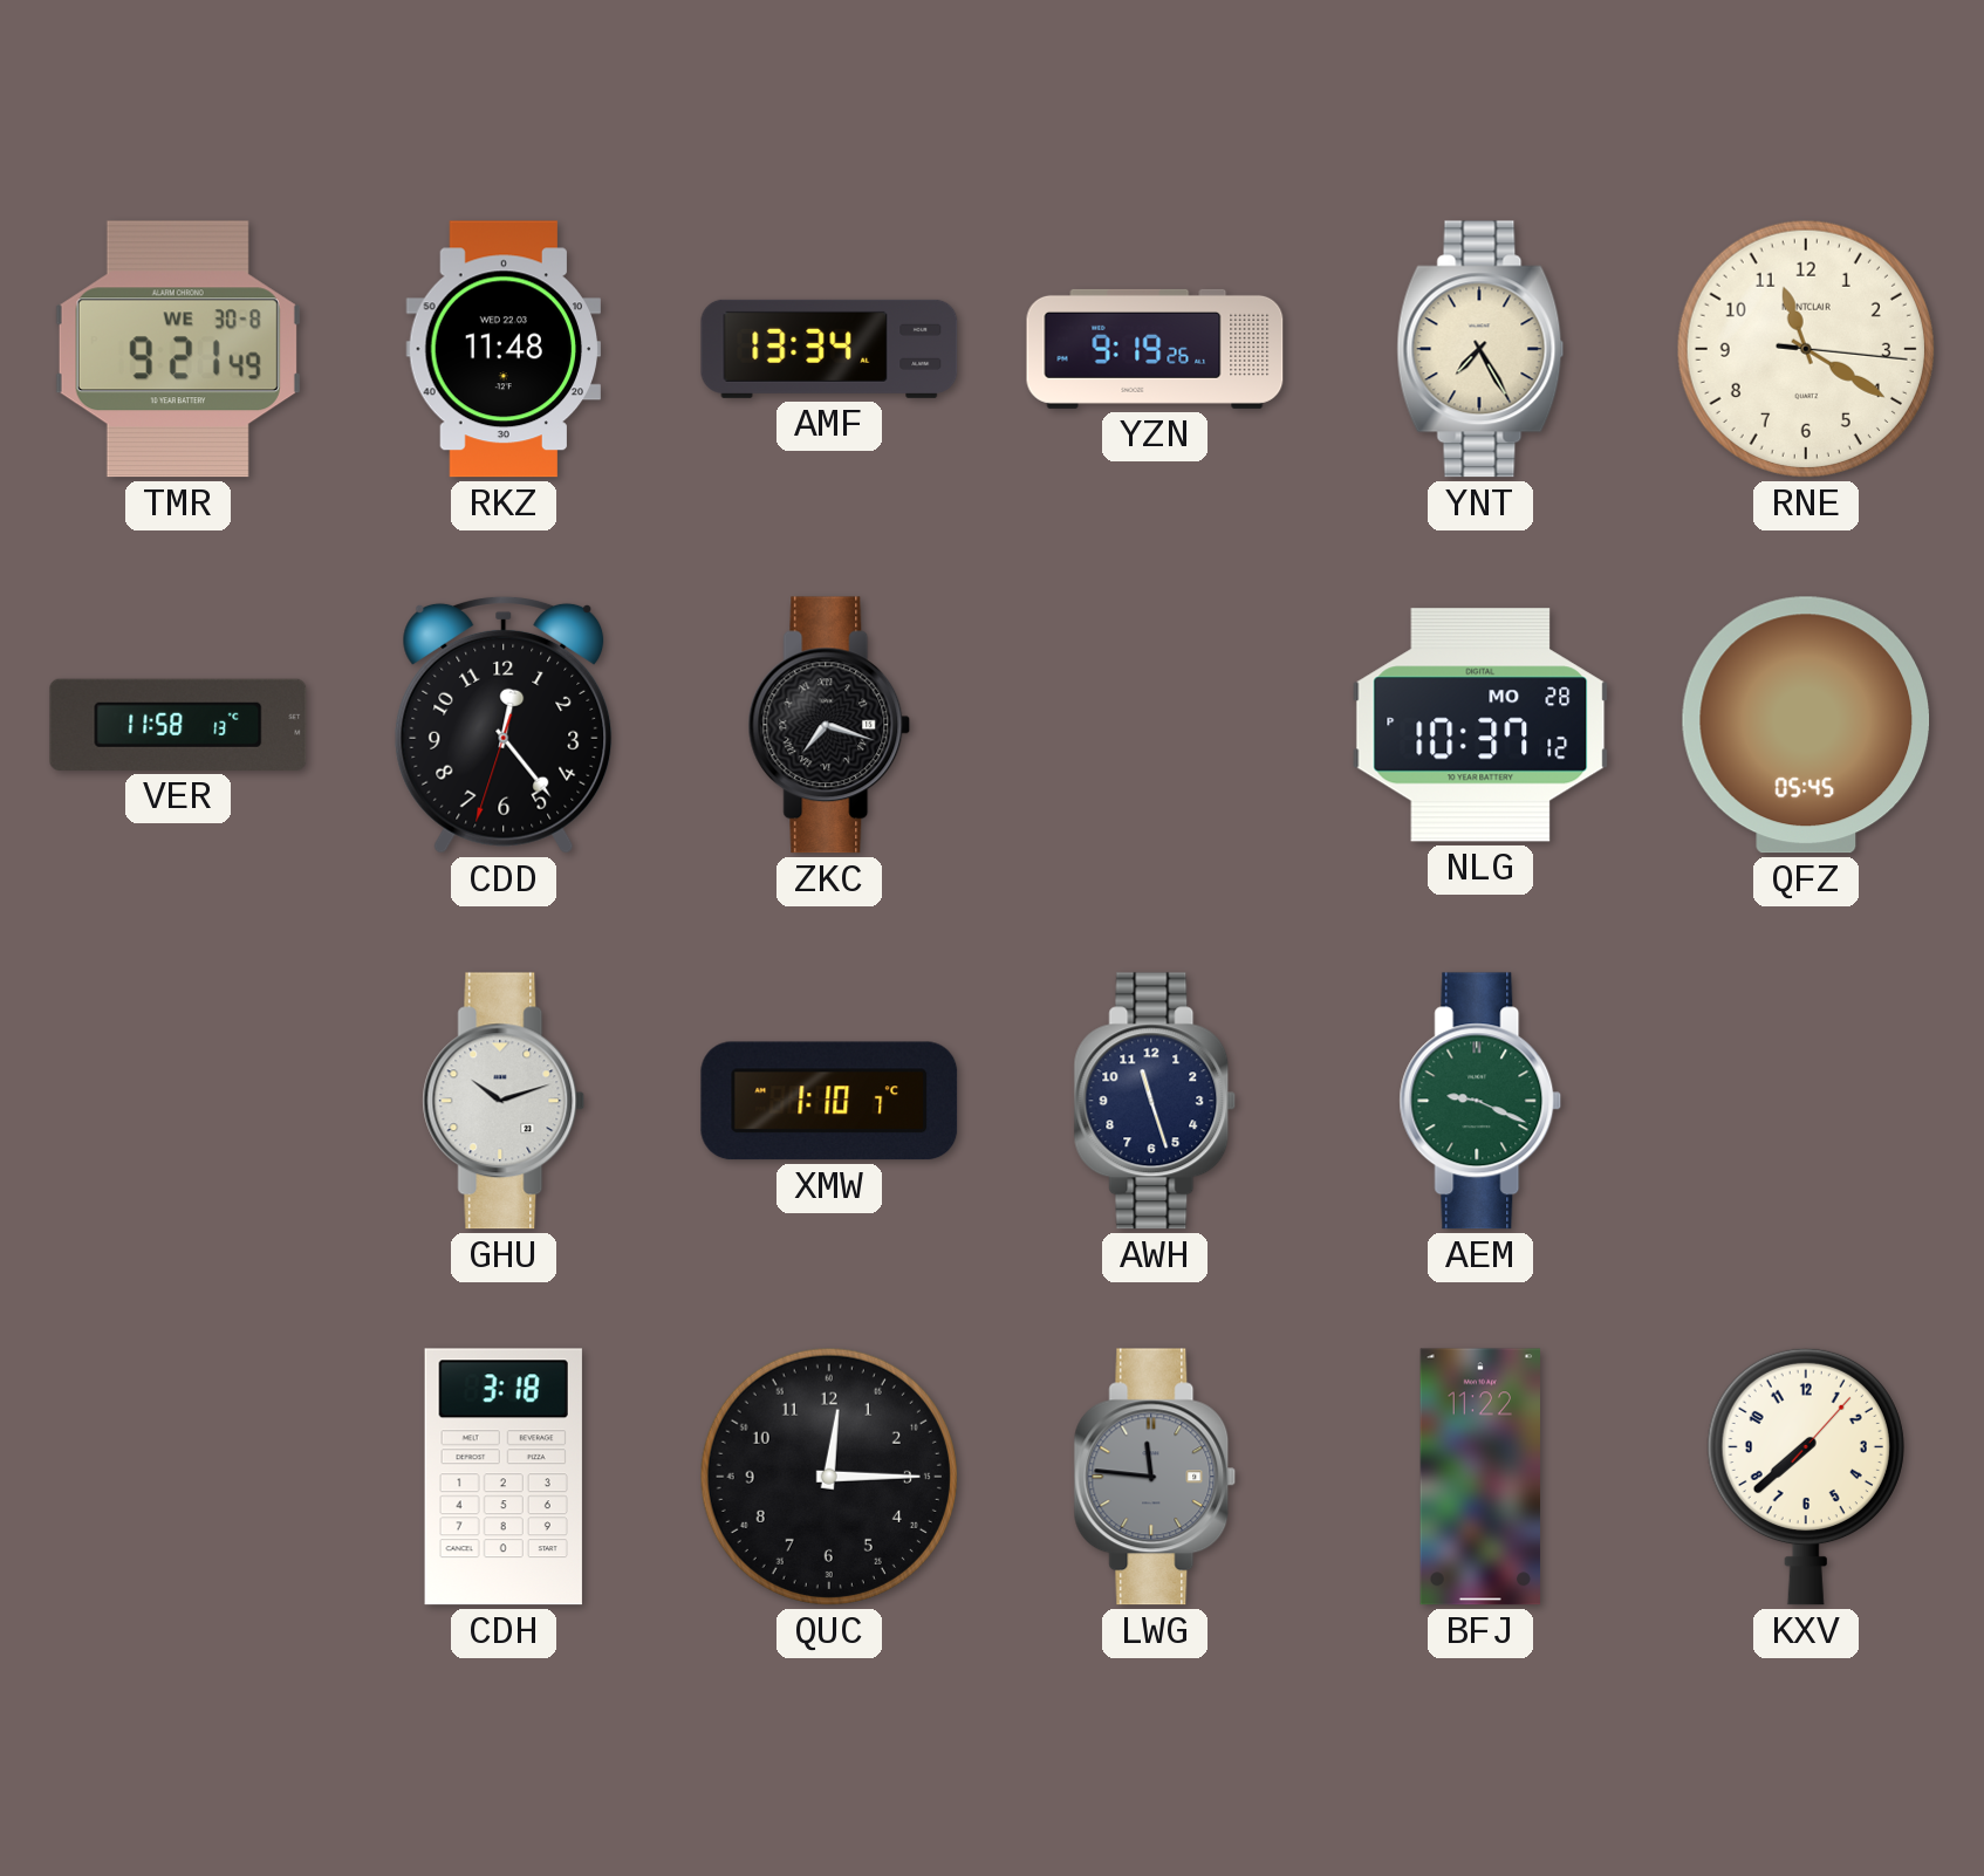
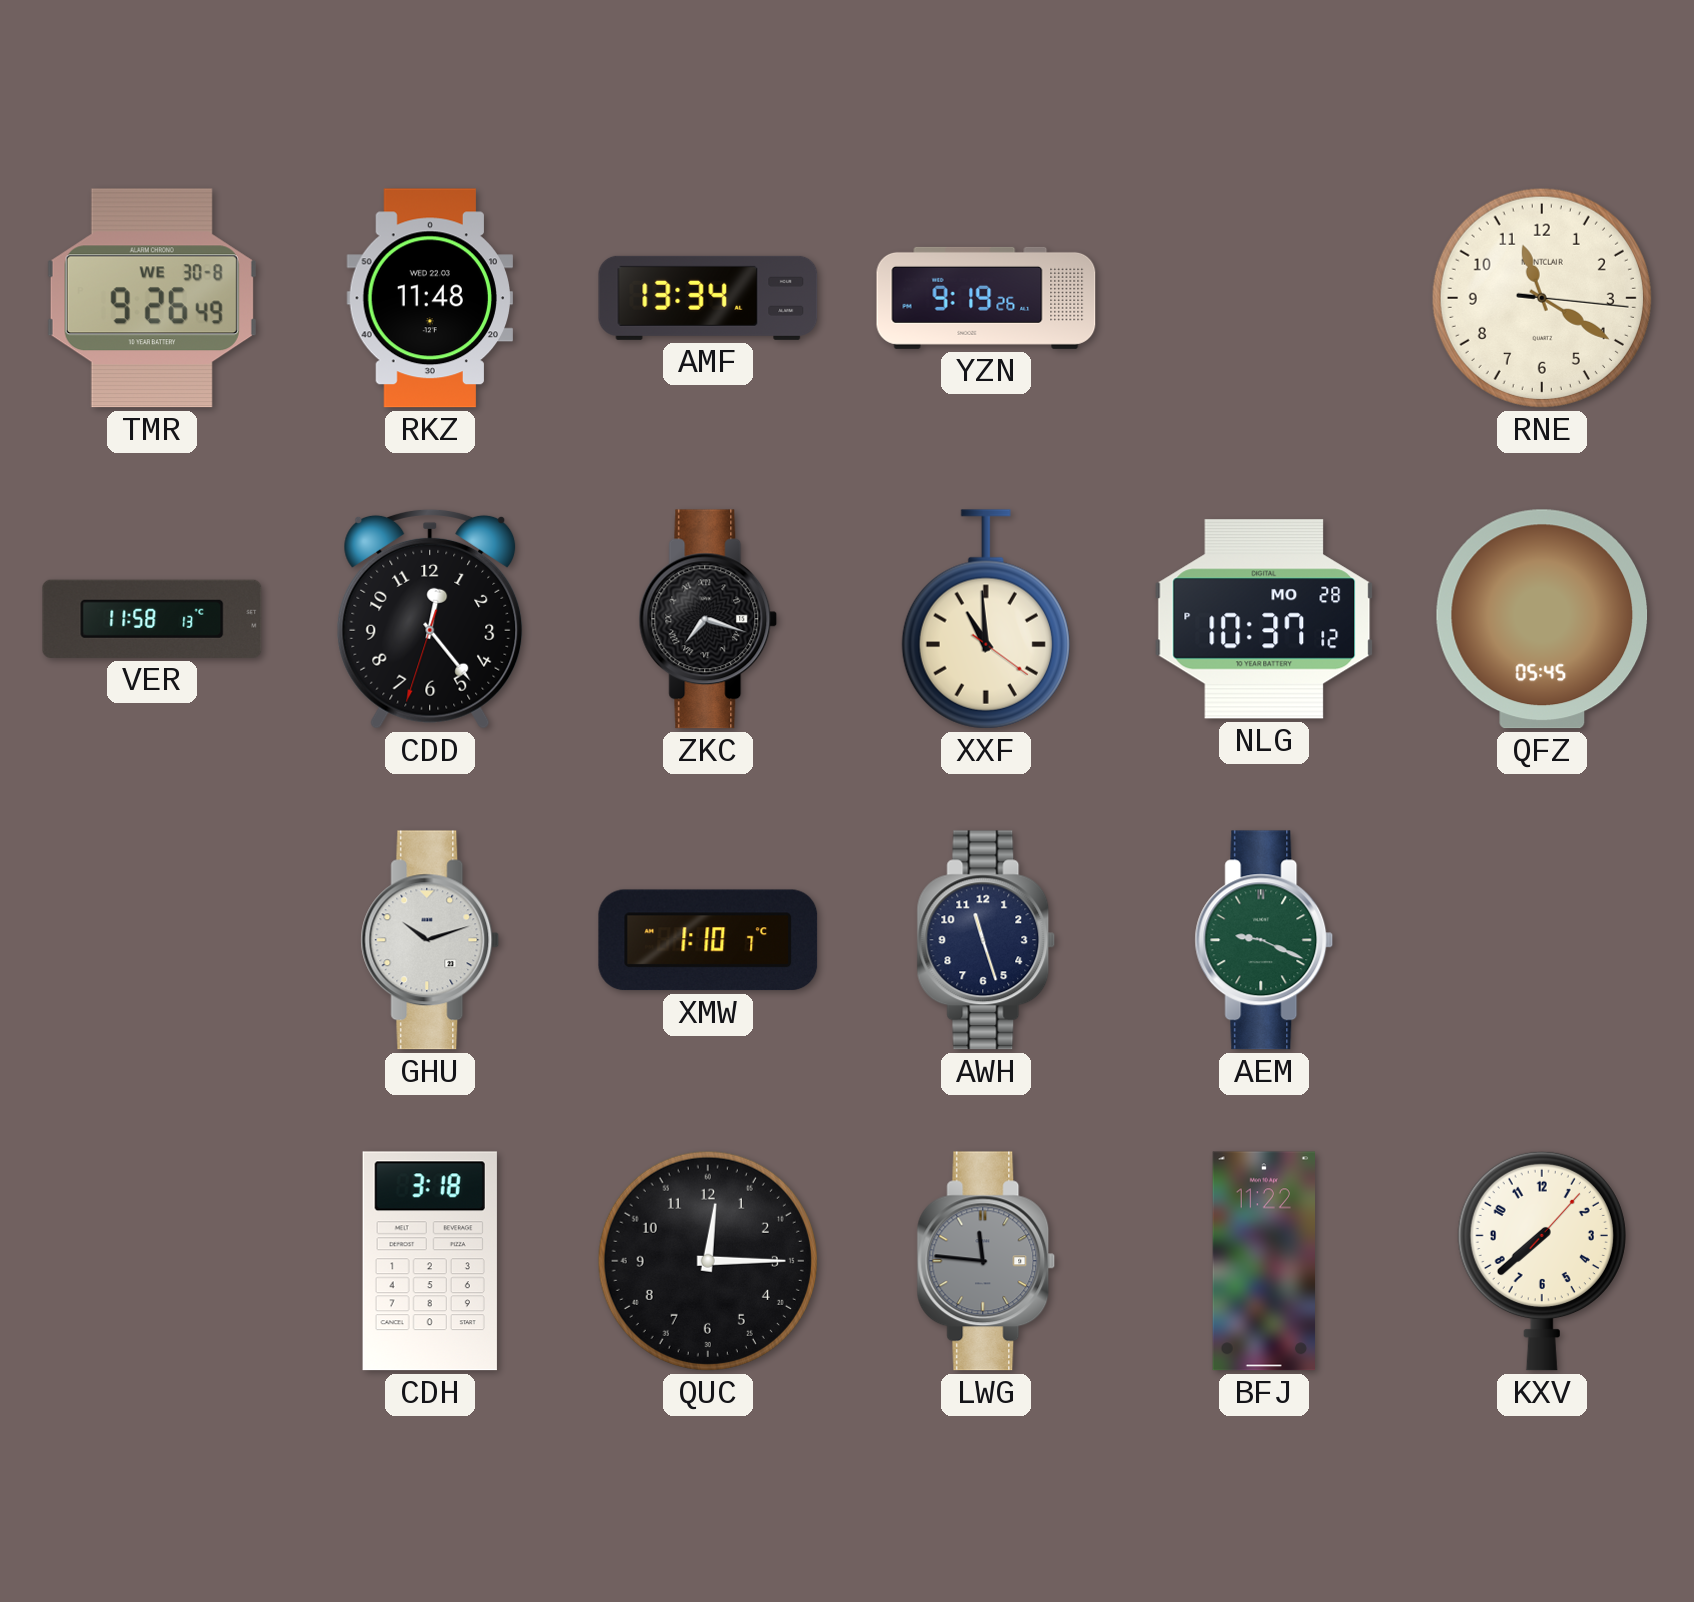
TMR: 9:21 -> 9:26
YNT: 7:25 -> none
XXF: none -> 10:59
